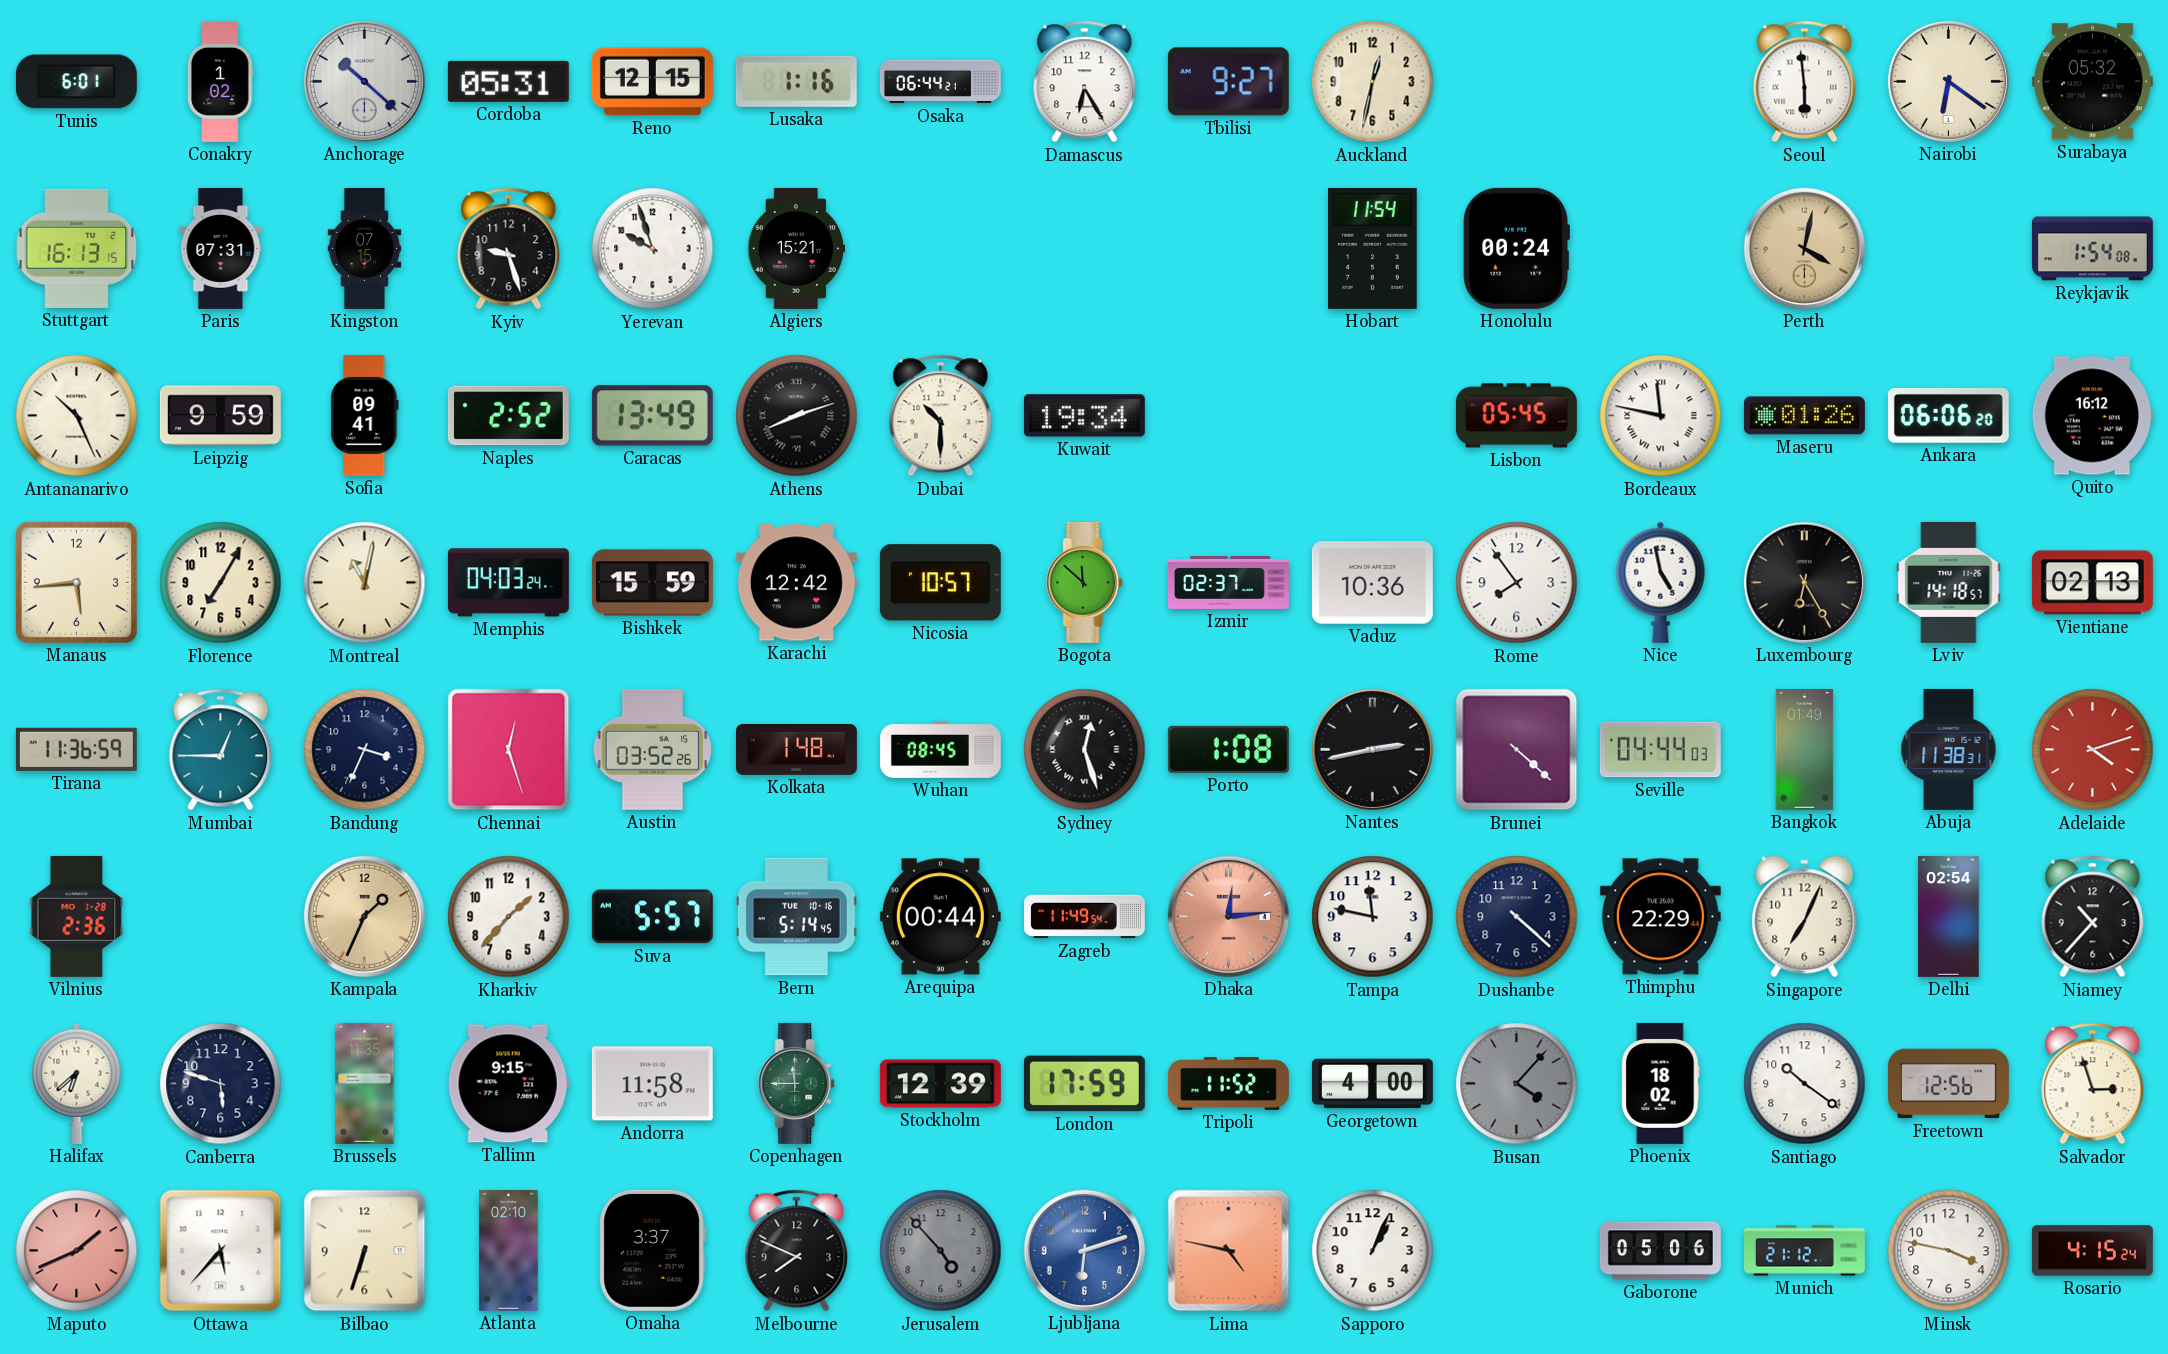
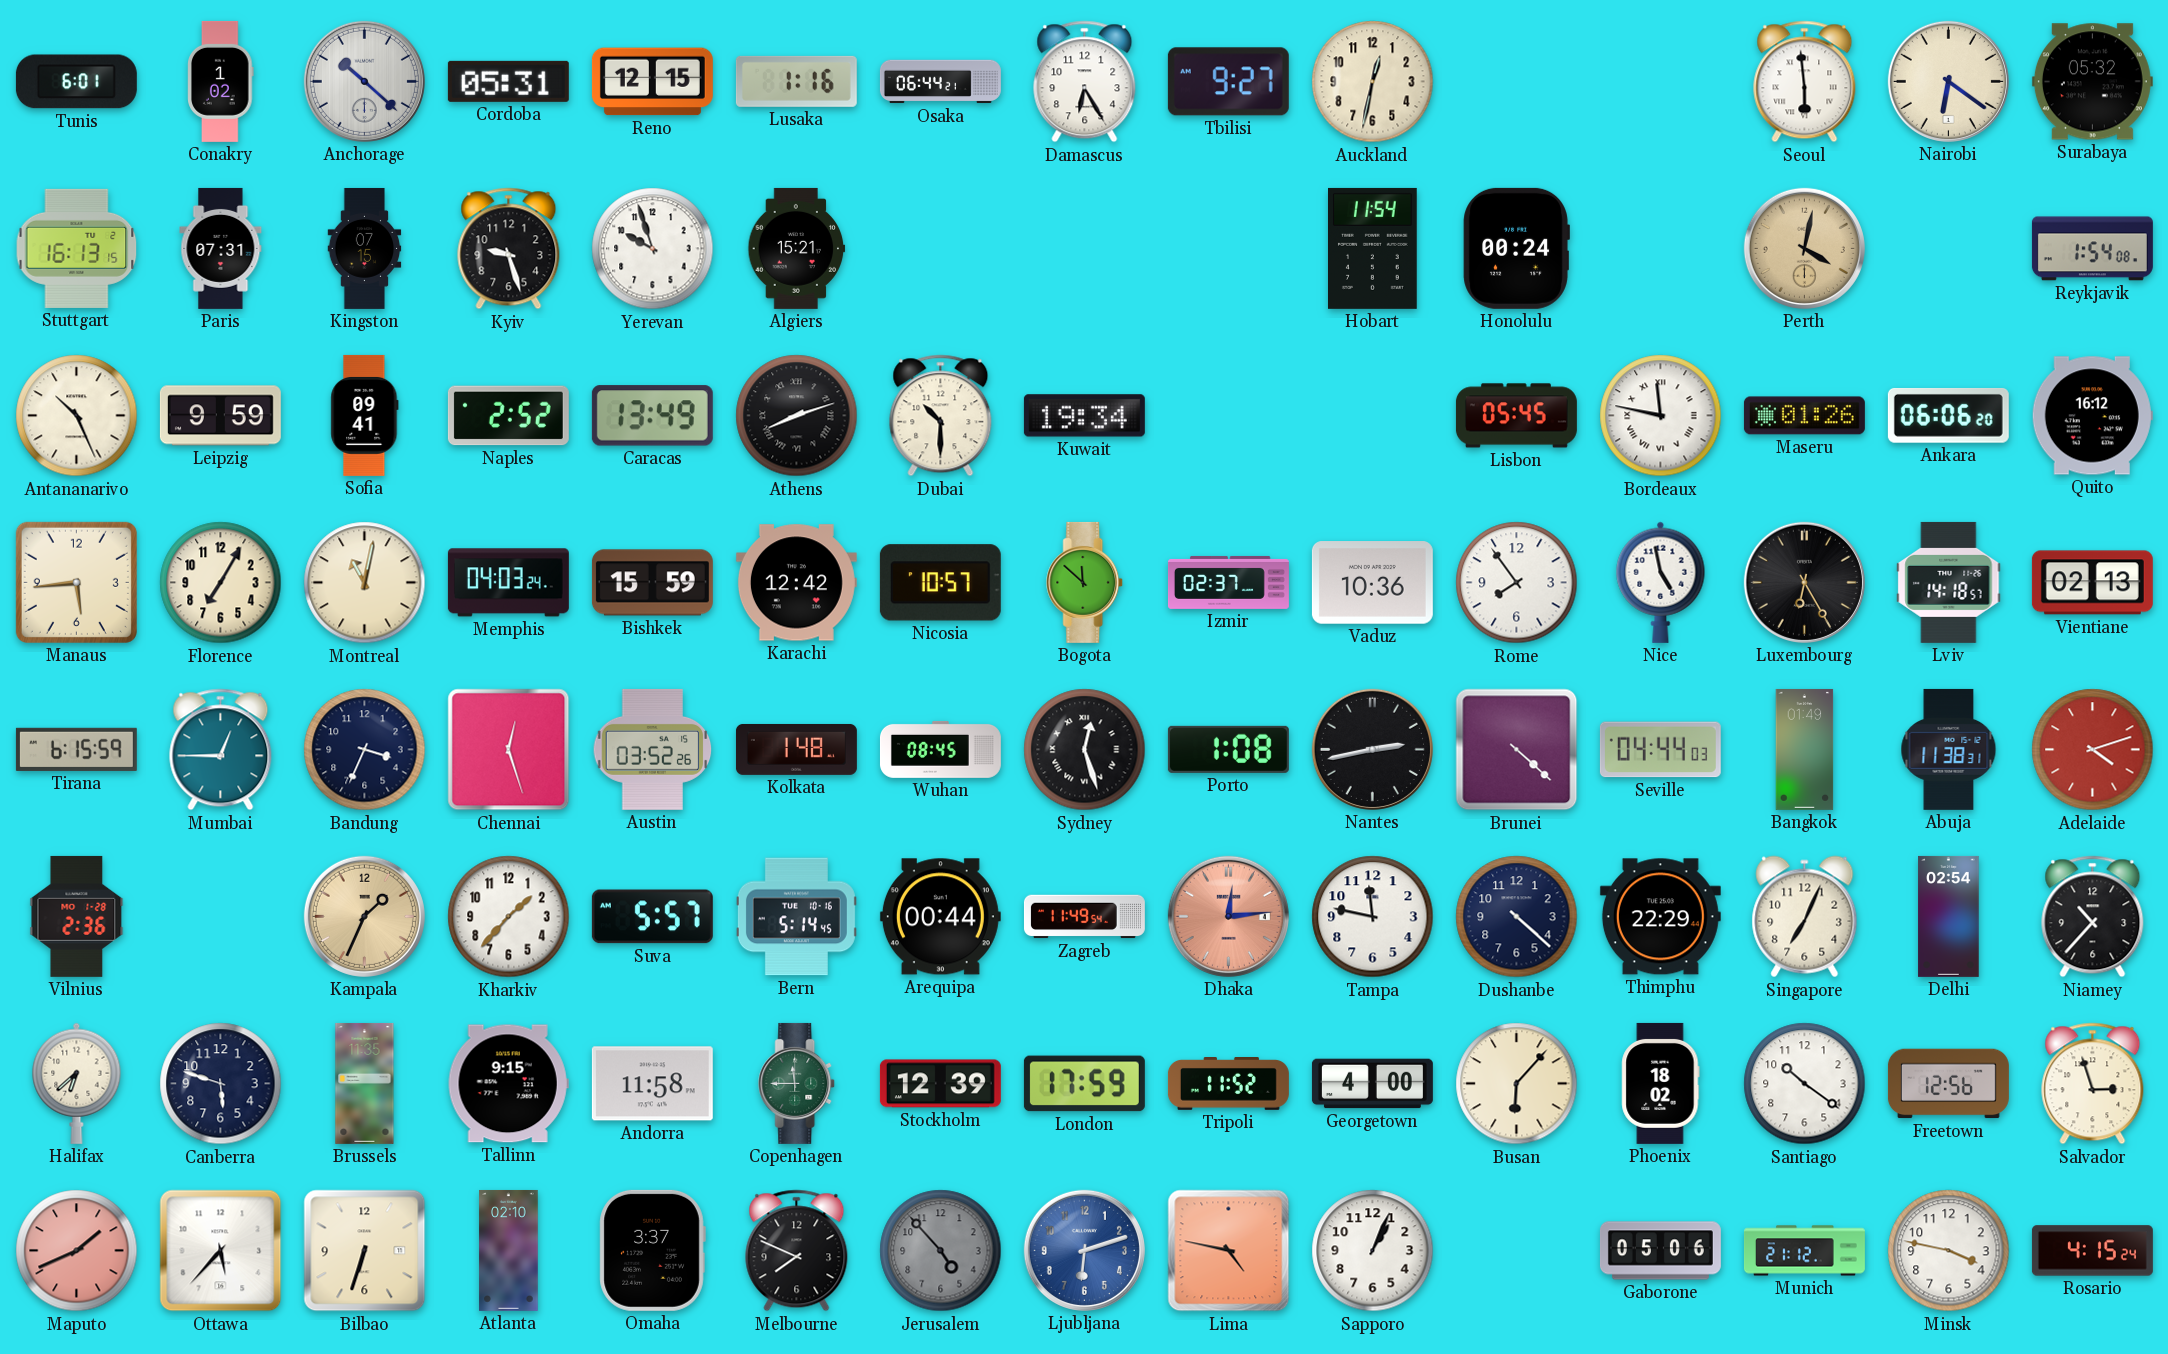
Tirana: 11:36 -> 6:15
Busan: 4:07 -> 6:07
Busan dial: grey -> cream
